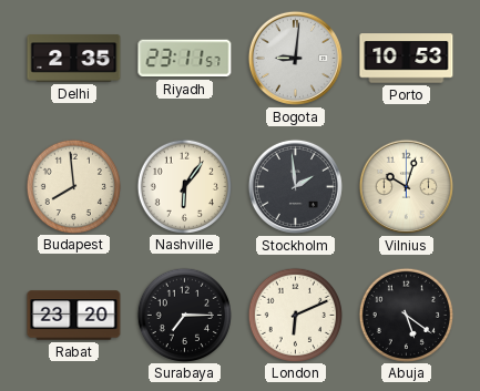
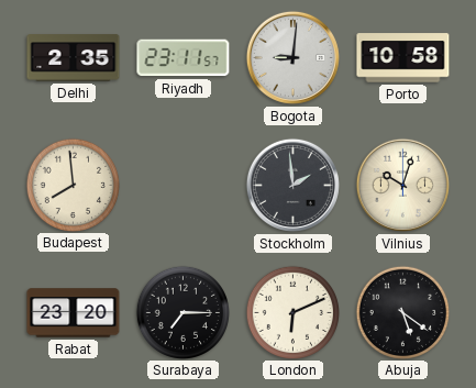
Porto: 10:53 -> 10:58
Nashville: 6:06 -> none
